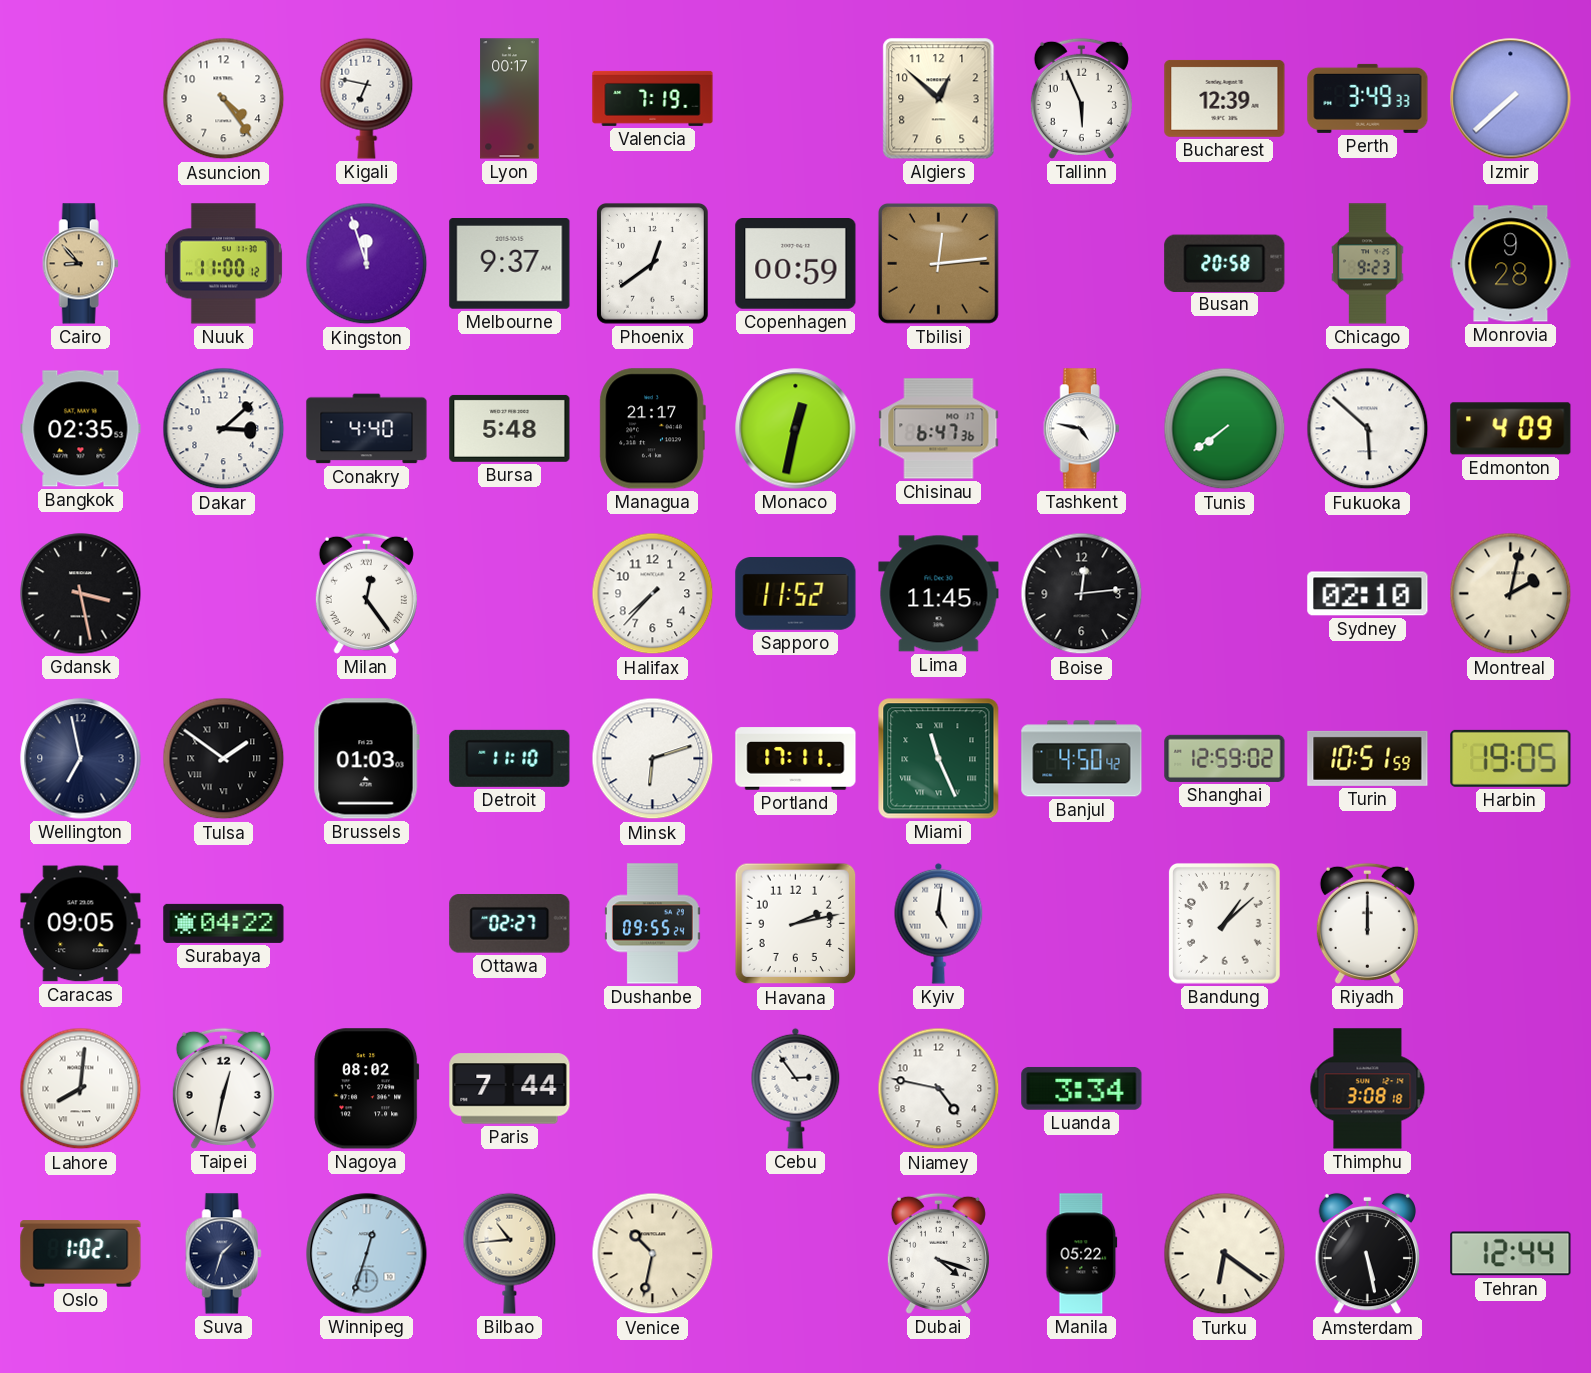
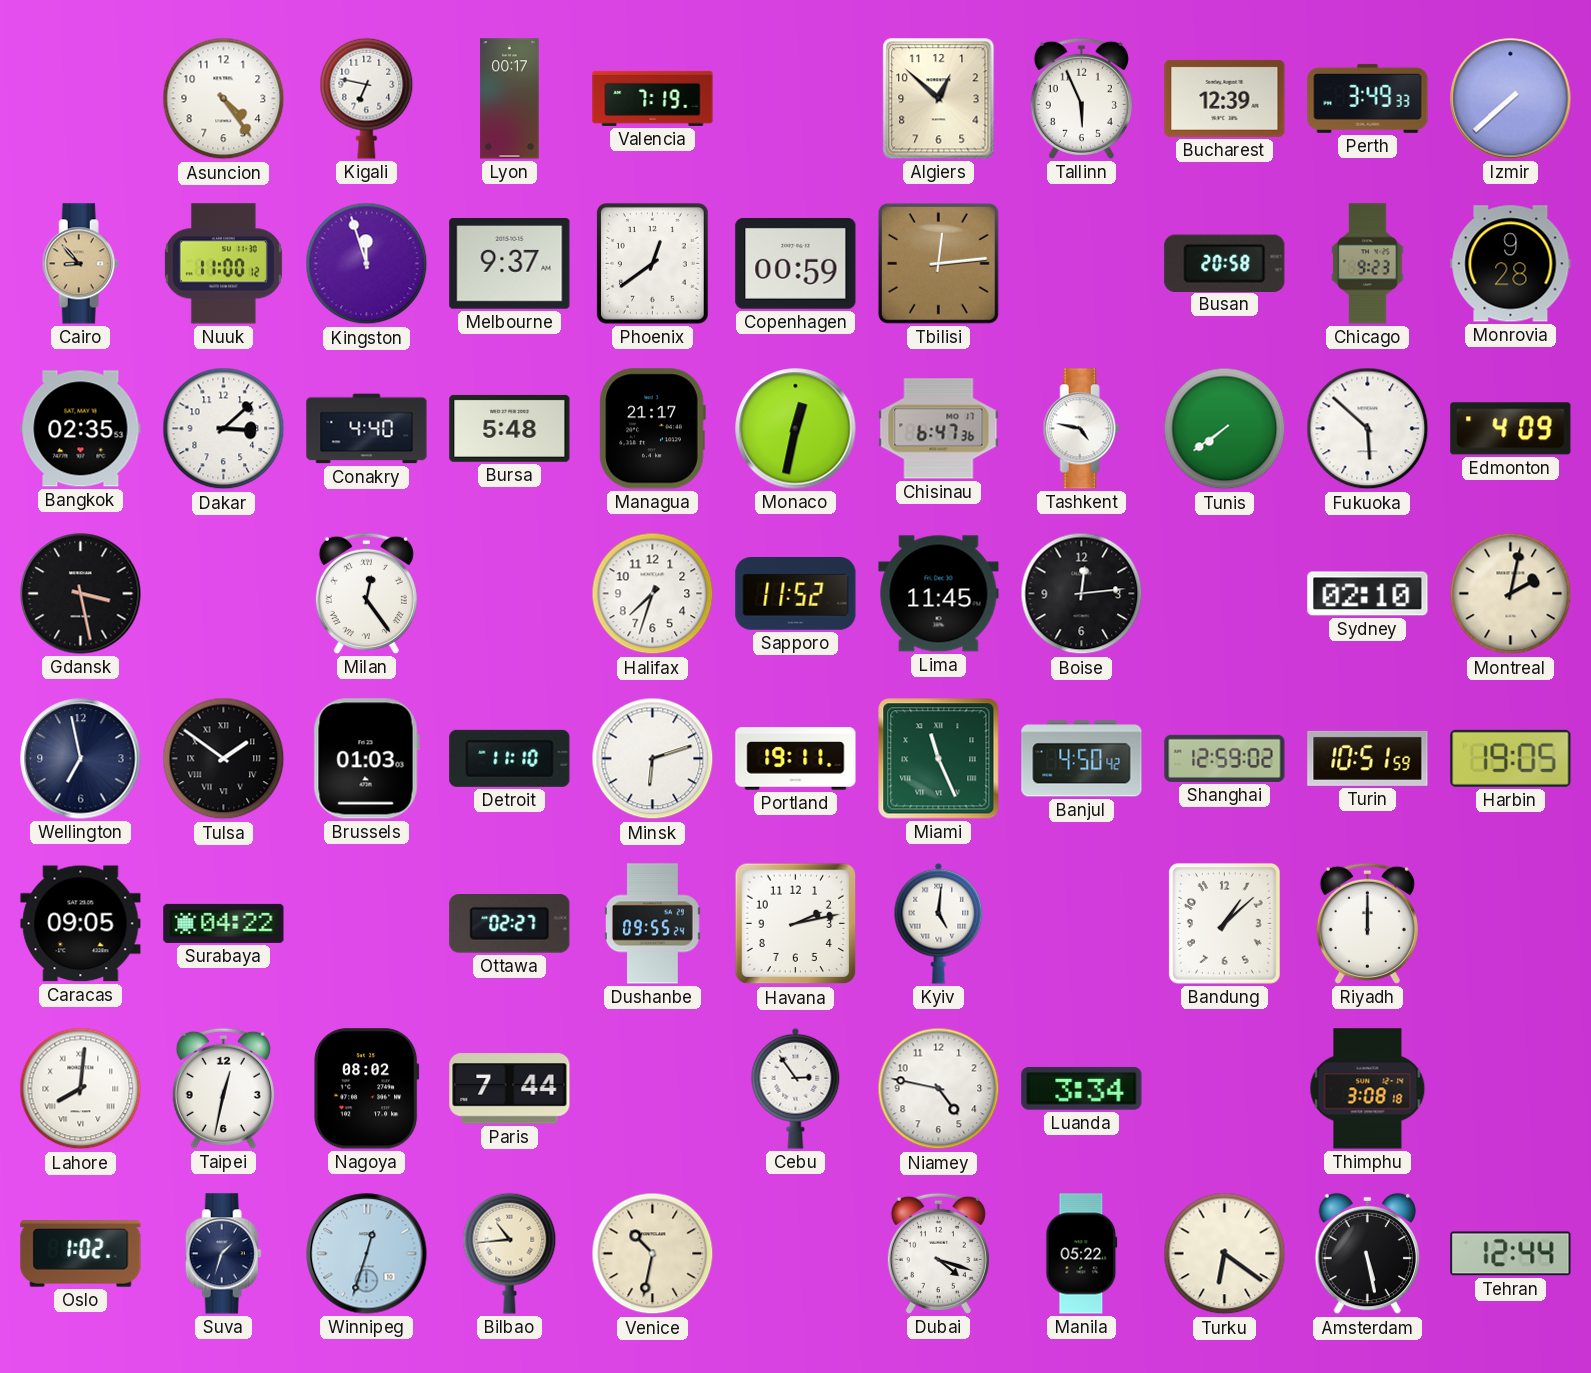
Halifax: 7:37 -> 7:33
Portland: 17:11 -> 19:11
